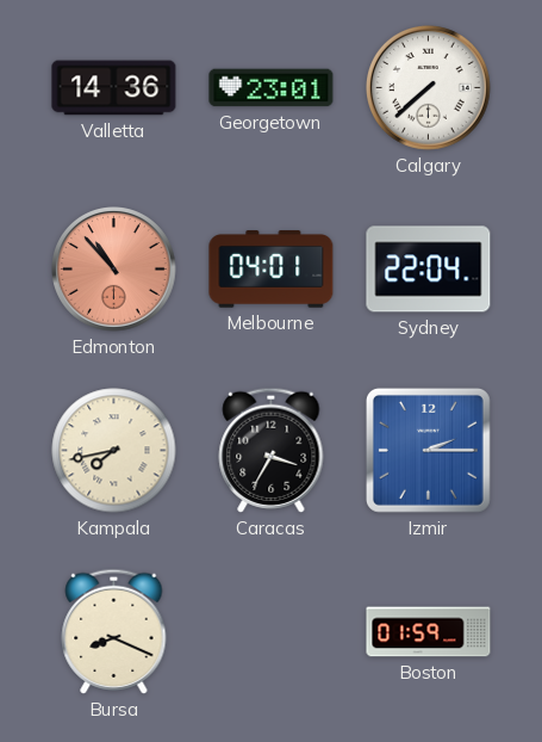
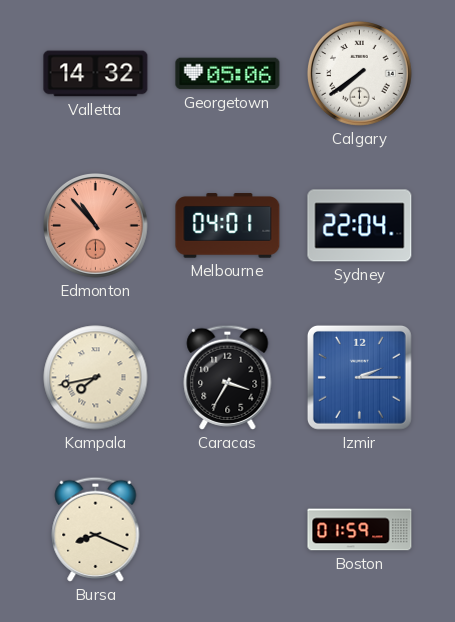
Valletta: 14:36 -> 14:32
Georgetown: 23:01 -> 05:06
Calgary: 7:38 -> 7:39
